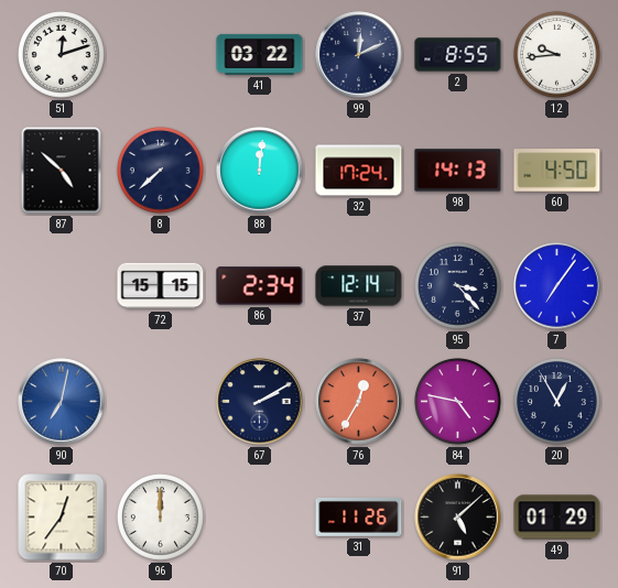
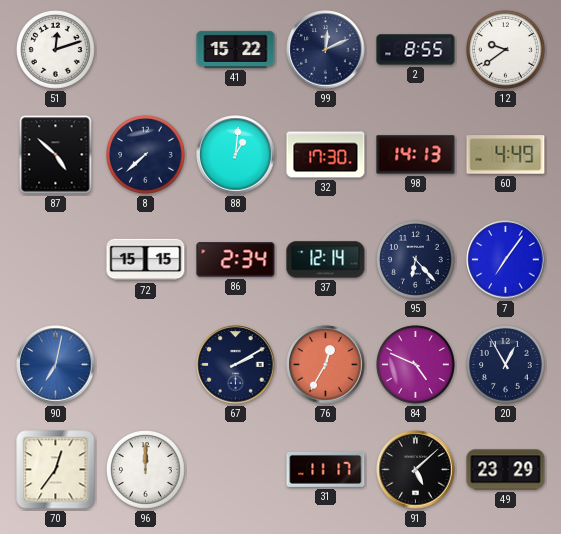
41: 03:22 -> 15:22
12: 9:44 -> 9:39
88: 12:01 -> 1:01
32: 17:24 -> 17:30
60: 4:50 -> 4:49
95: 3:23 -> 6:23
84: 4:47 -> 4:49
31: 11:26 -> 11:17
49: 01:29 -> 23:29
